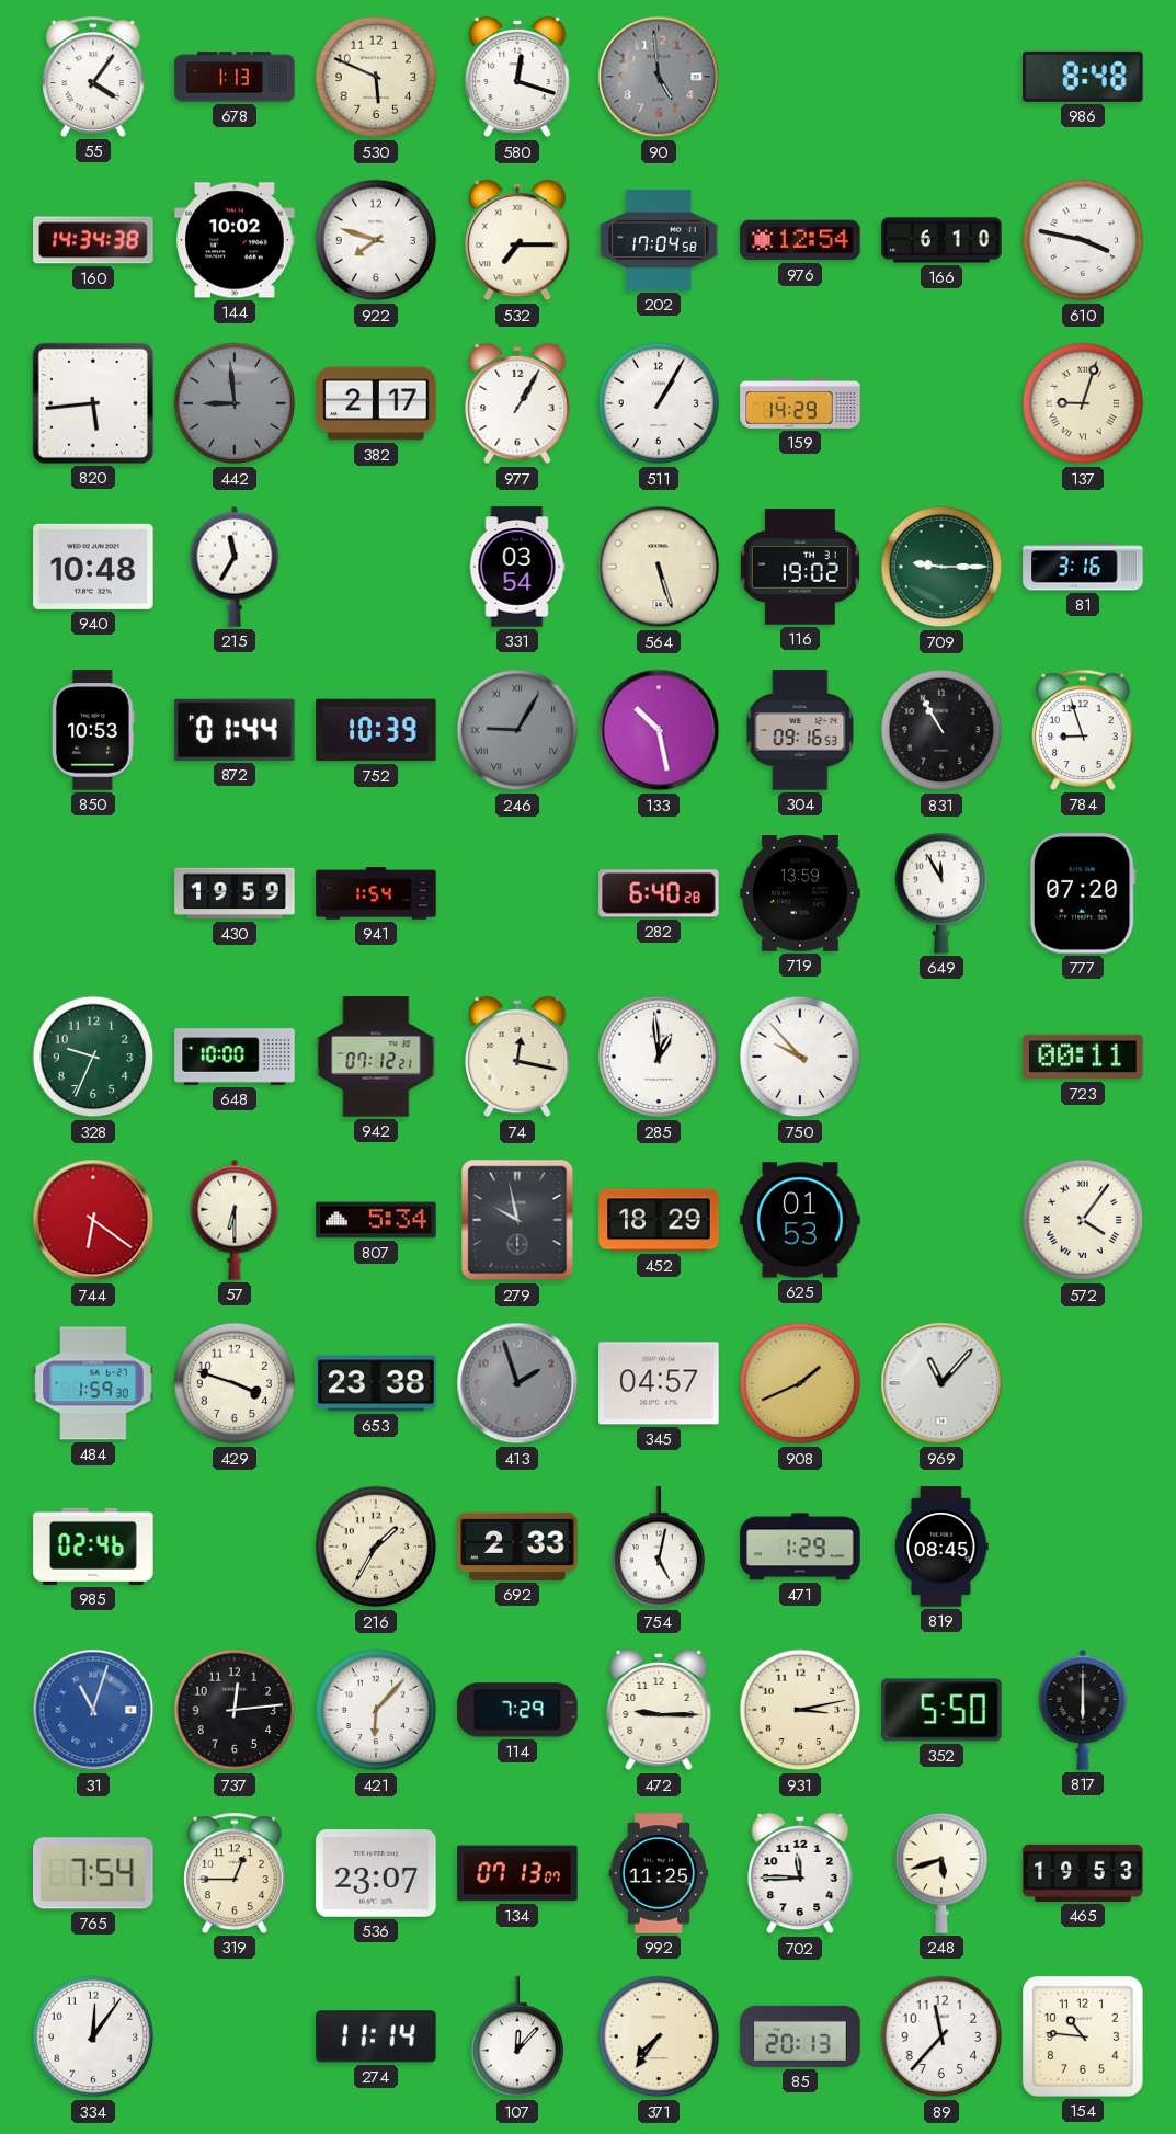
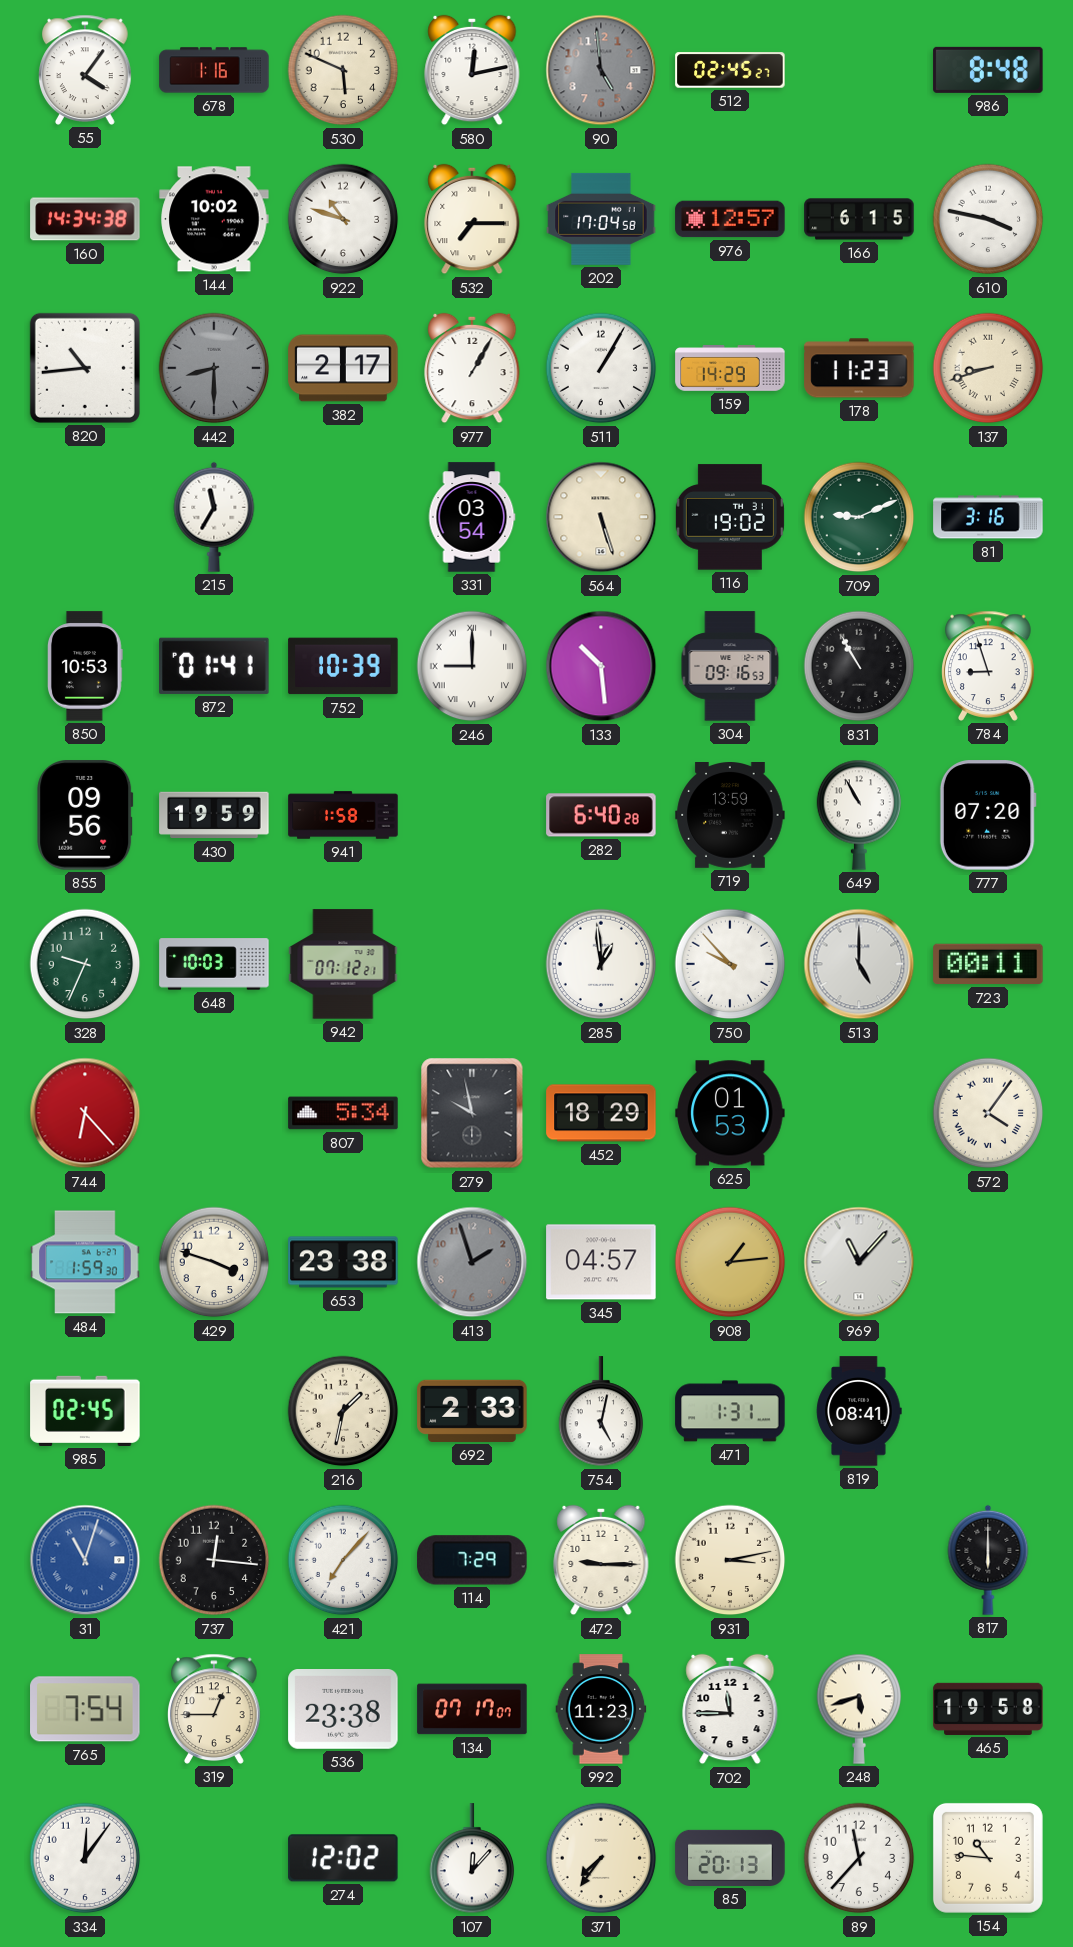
678: 1:13 -> 1:16
580: 12:18 -> 12:13
512: none -> 02:45
922: 7:48 -> 10:48
976: 12:54 -> 12:57
166: 6:10 -> 6:15
820: 5:44 -> 10:44
442: 8:59 -> 8:30
178: none -> 11:23
137: 9:03 -> 8:42
940: 10:48 -> none
709: 9:15 -> 9:11
872: 01:44 -> 01:41
246: 9:05 -> 9:00
246 dial: grey -> white
133: 10:28 -> 10:29
855: none -> 09:56
941: 1:54 -> 1:58
649: 11:55 -> 10:55
648: 10:00 -> 10:03
74: 12:17 -> none
513: none -> 5:00
744: 6:21 -> 6:23
57: 6:30 -> none
908: 1:41 -> 1:14
985: 02:46 -> 02:45
216: 1:35 -> 1:32
471: 1:29 -> 1:31
819: 08:45 -> 08:41
737: 12:14 -> 12:16
421: 6:07 -> 7:07
352: 5:50 -> none
536: 23:07 -> 23:38
134: 07:13 -> 07:17
992: 11:25 -> 11:23
465: 19:53 -> 19:58
274: 11:14 -> 12:02
